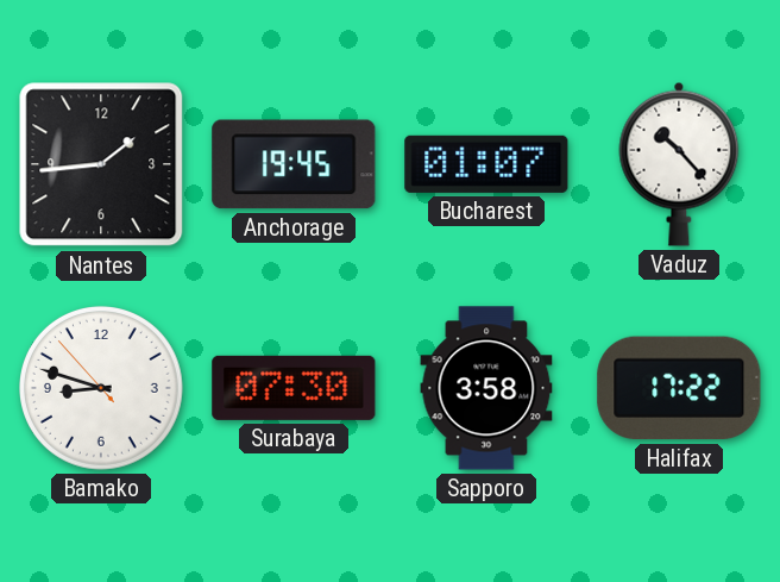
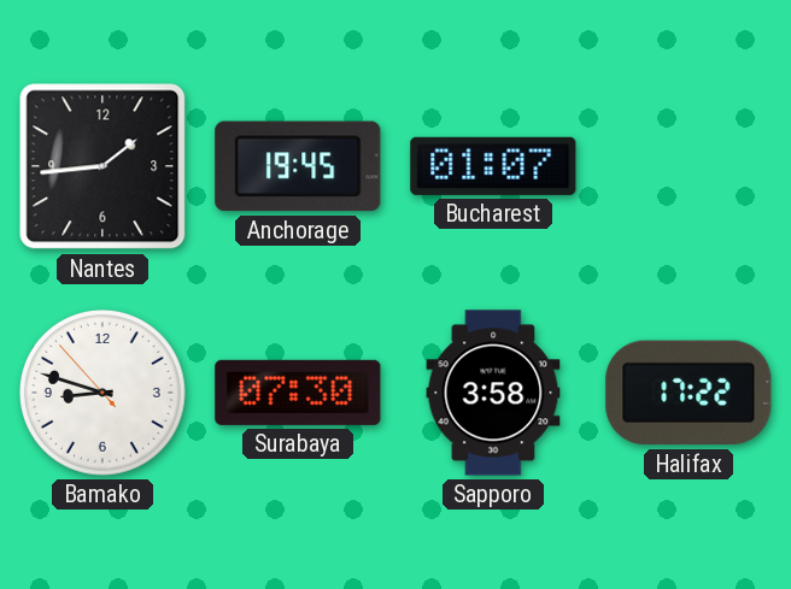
Vaduz: 10:23 -> none
